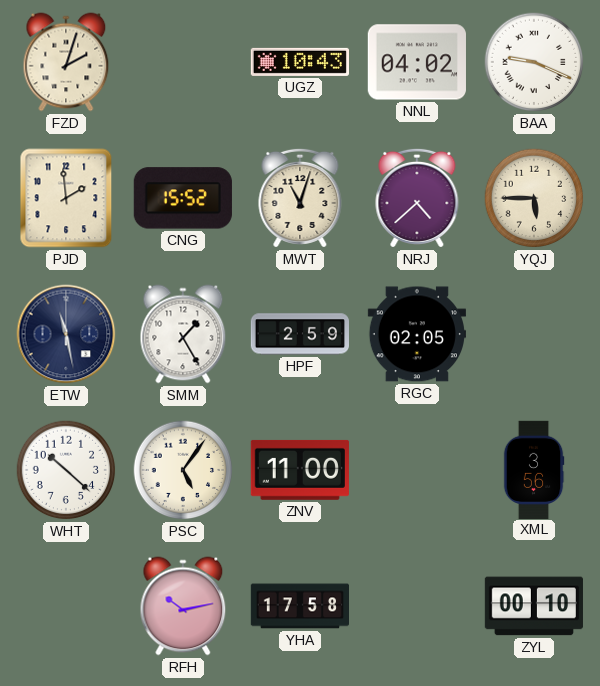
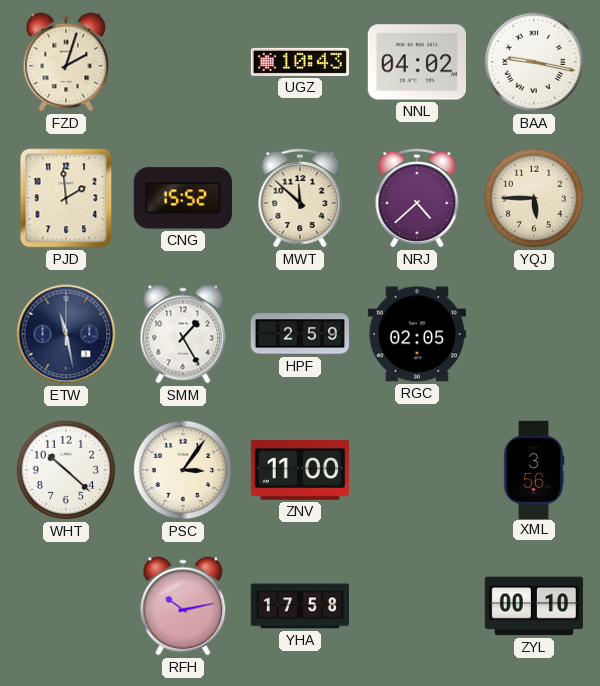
BAA: 9:19 -> 9:17
MWT: 11:03 -> 11:52
PSC: 5:06 -> 3:06
